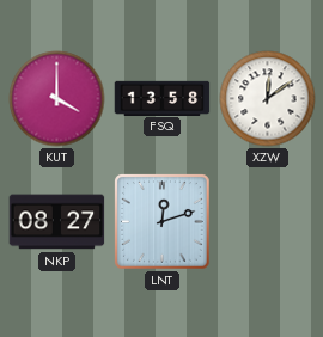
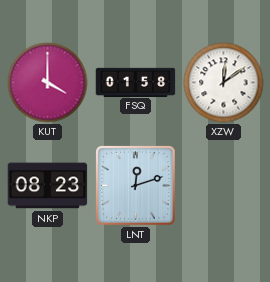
FSQ: 13:58 -> 01:58
NKP: 08:27 -> 08:23
